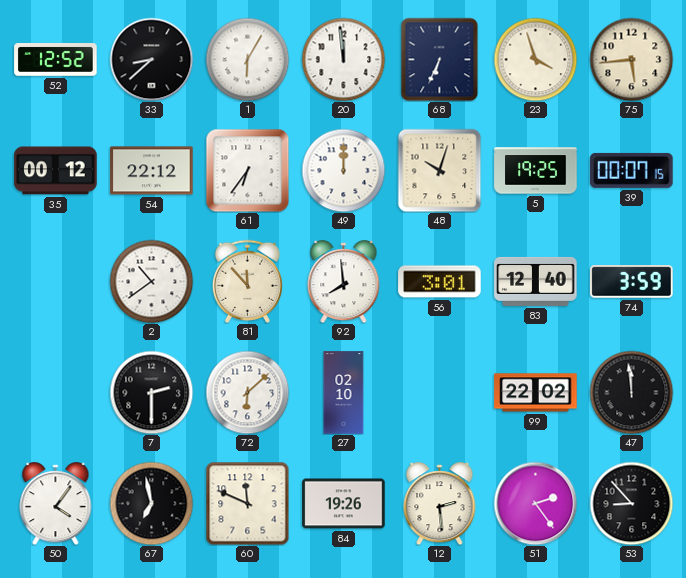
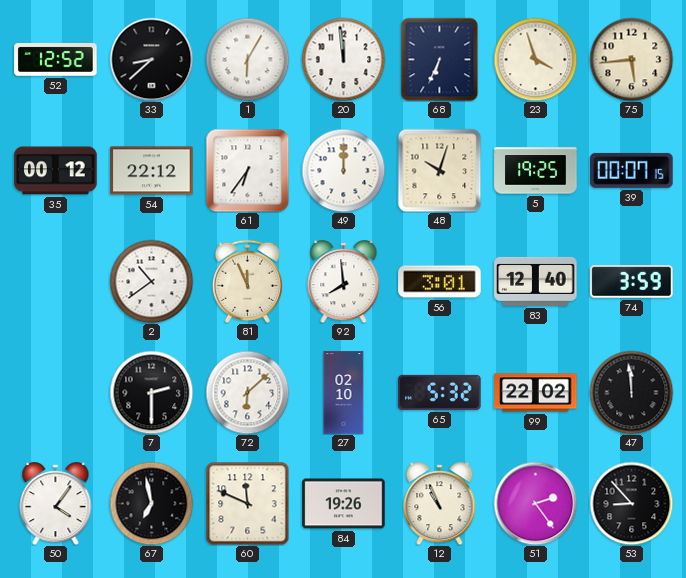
81: 11:53 -> 11:56
65: none -> 5:32
12: 2:29 -> 10:56
